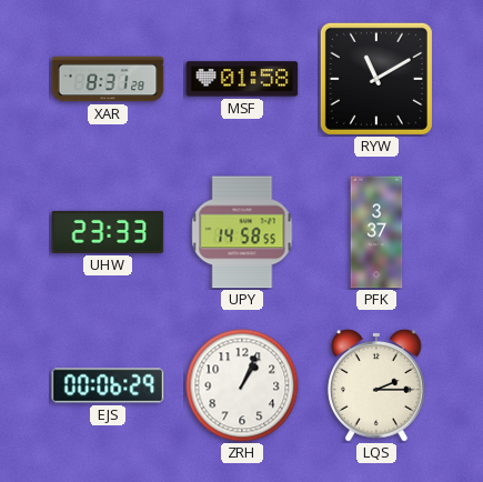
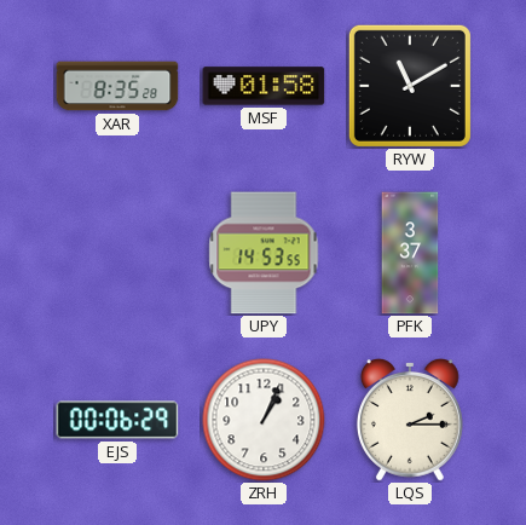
XAR: 8:31 -> 8:35
UHW: 23:33 -> none
UPY: 14:58 -> 14:53
